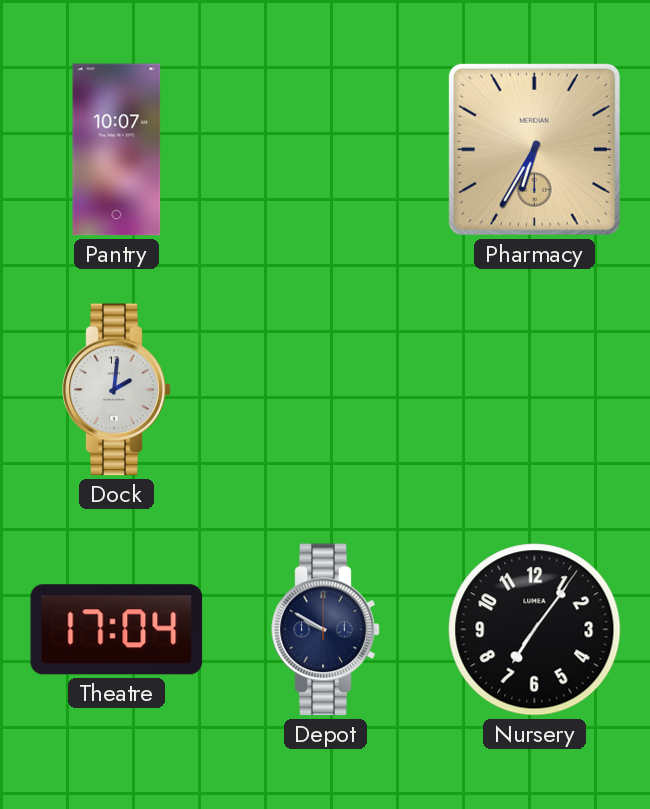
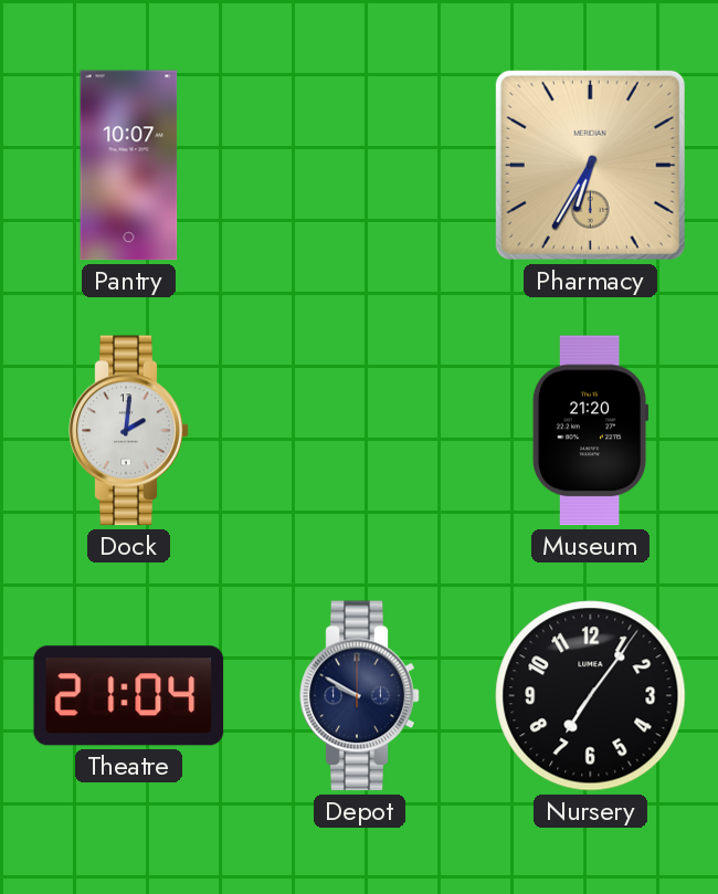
Museum: none -> 21:20
Theatre: 17:04 -> 21:04
